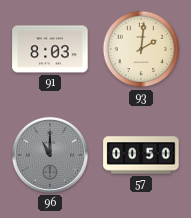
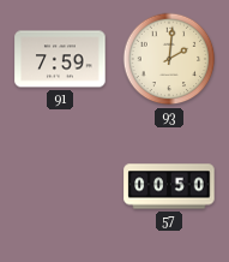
91: 8:03 -> 7:59
96: 11:00 -> none
